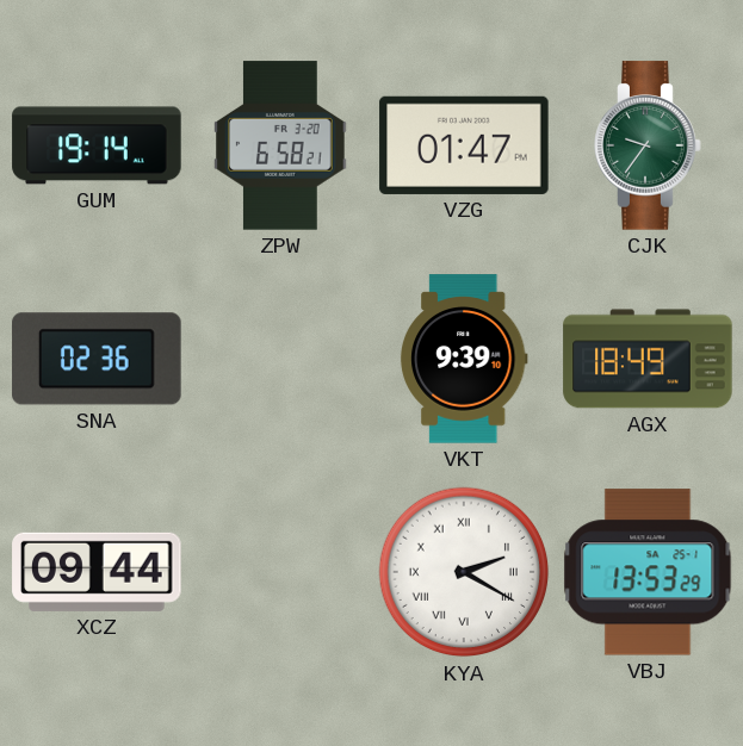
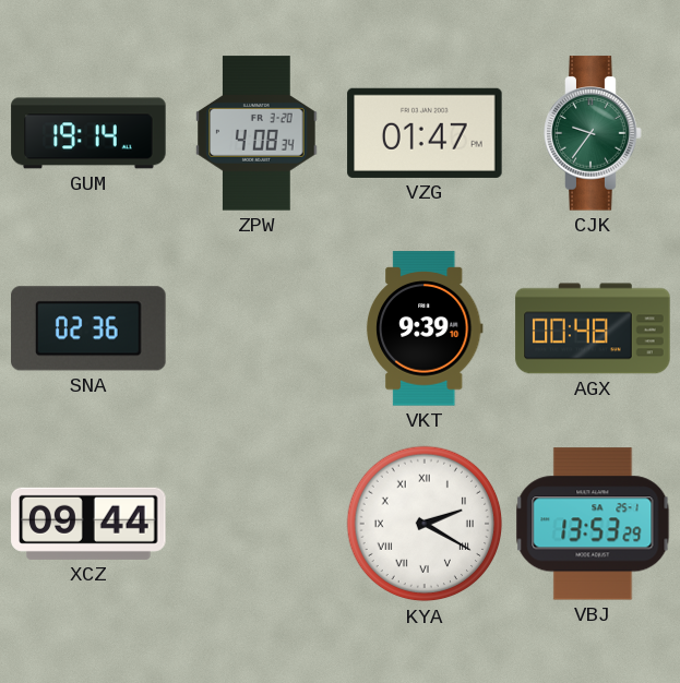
ZPW: 6:58 -> 4:08
AGX: 18:49 -> 00:48
